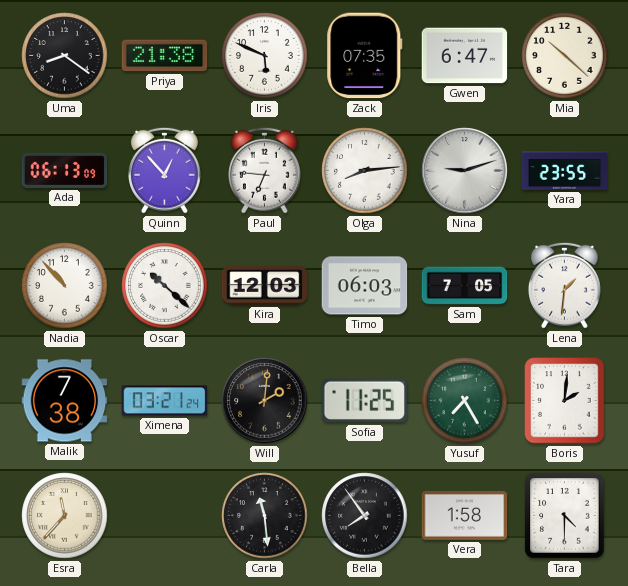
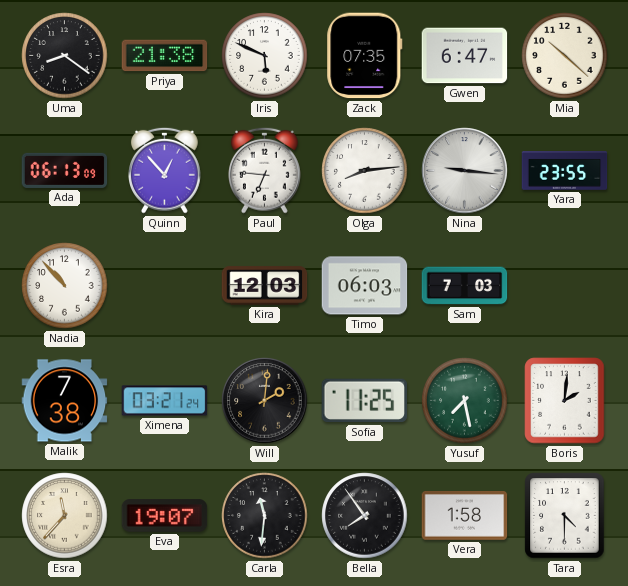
Nina: 9:12 -> 9:16
Oscar: 10:22 -> none
Sam: 7:05 -> 7:03
Lena: 1:31 -> none
Yusuf: 7:25 -> 7:28
Eva: none -> 19:07
Carla: 11:29 -> 11:31
